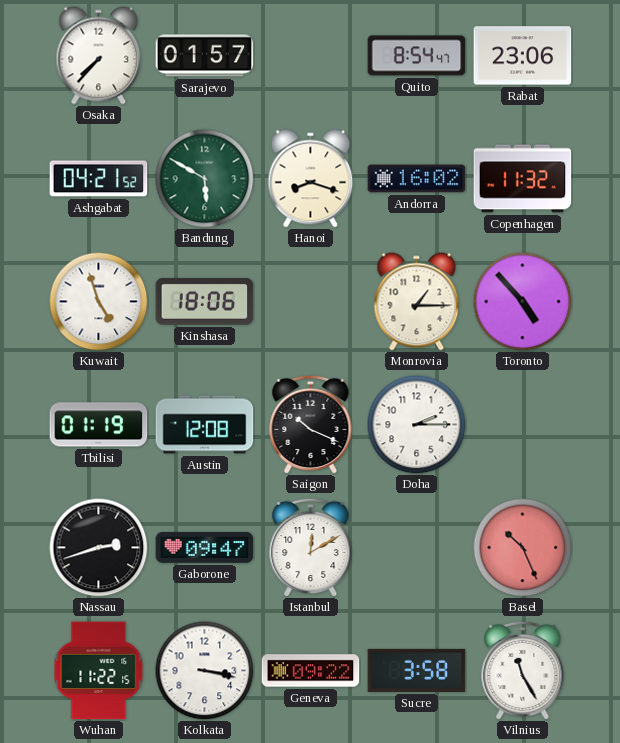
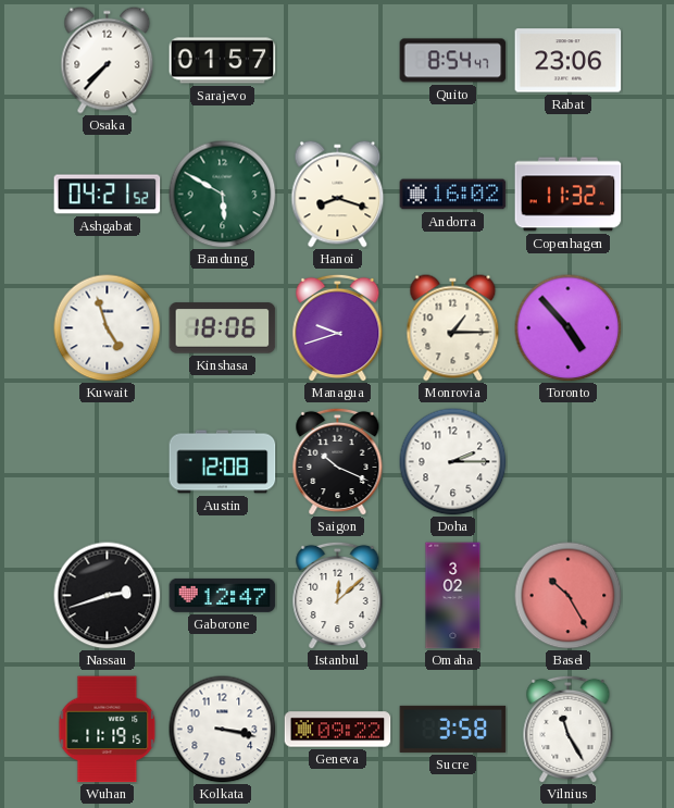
Managua: none -> 9:42
Tbilisi: 01:19 -> none
Gaborone: 09:47 -> 12:47
Istanbul: 12:10 -> 12:08
Omaha: none -> 3:02
Basel: 10:26 -> 10:25
Wuhan: 11:22 -> 11:19
